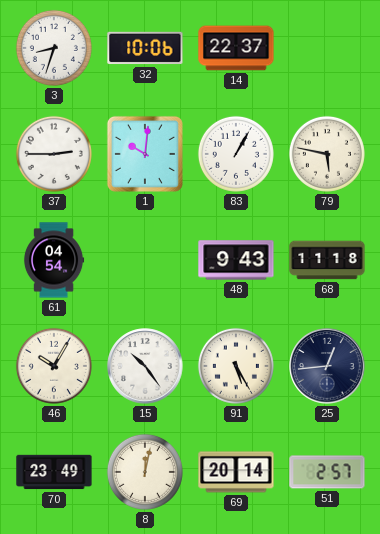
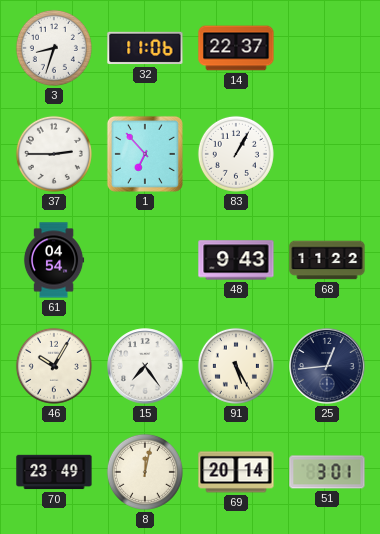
32: 10:06 -> 11:06
1: 10:01 -> 6:53
79: 5:47 -> none
68: 11:18 -> 11:22
15: 10:24 -> 7:24
51: 2:57 -> 3:01
